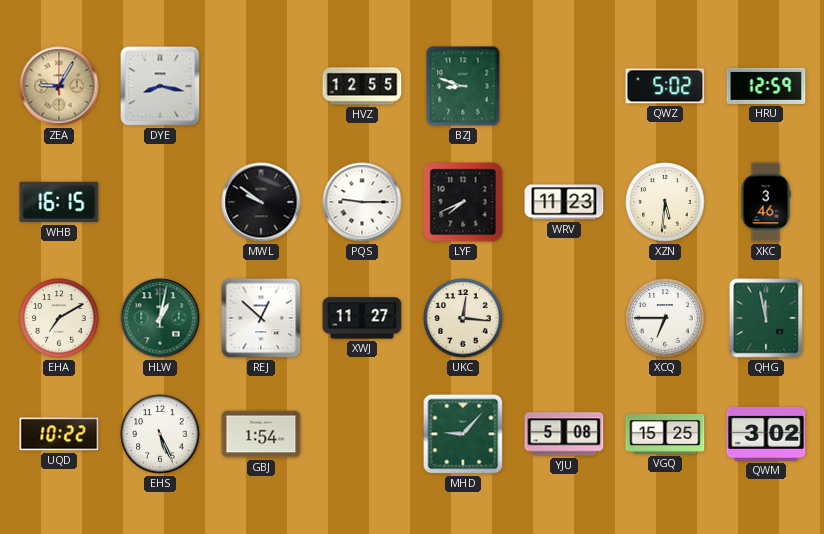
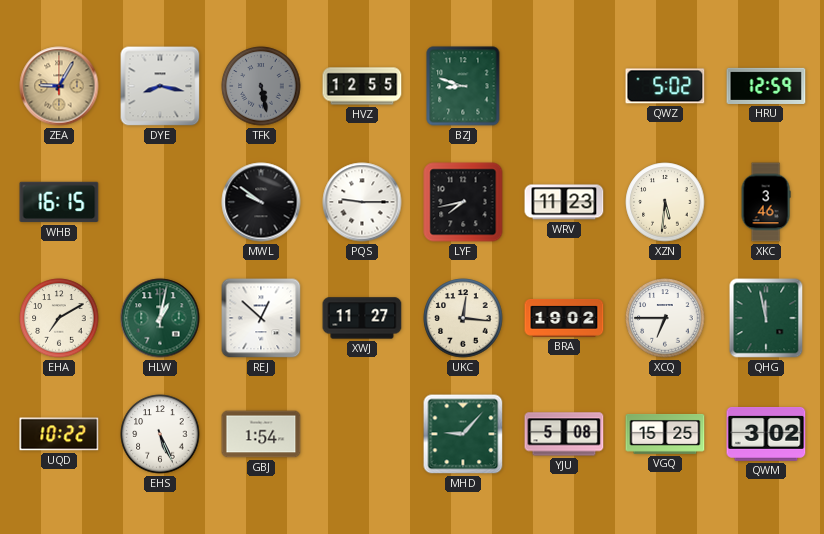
TFK: none -> 5:28
LYF: 7:41 -> 7:43
BRA: none -> 19:02
